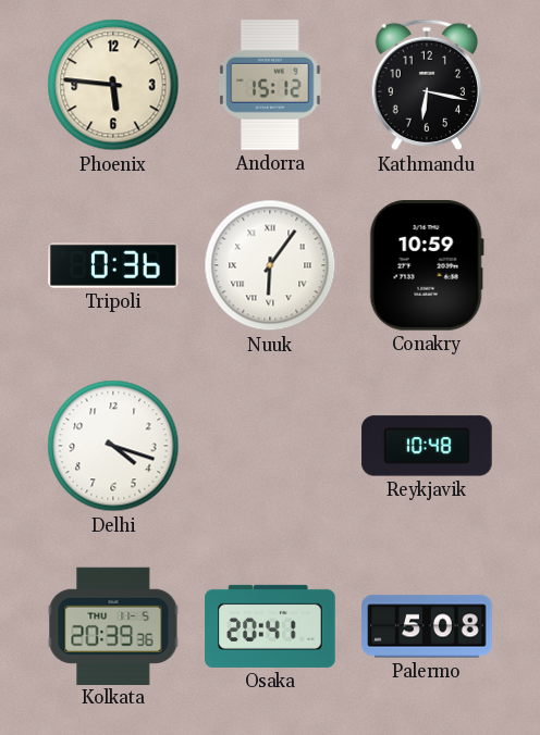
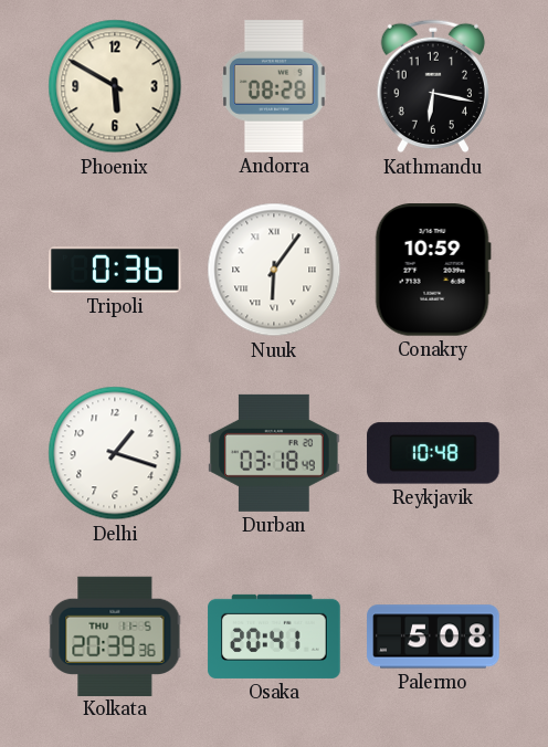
Phoenix: 5:46 -> 5:50
Andorra: 15:12 -> 08:28
Delhi: 4:18 -> 1:18
Durban: none -> 03:18
